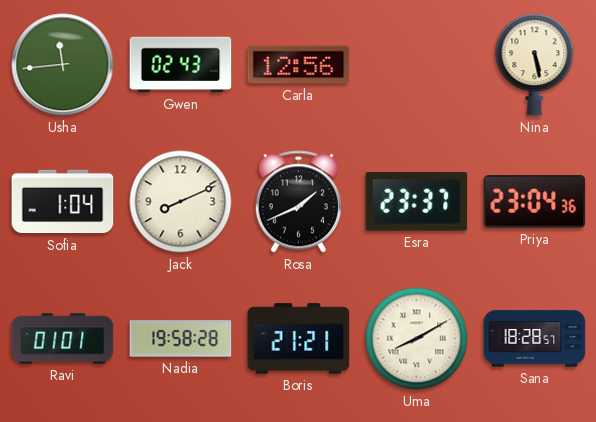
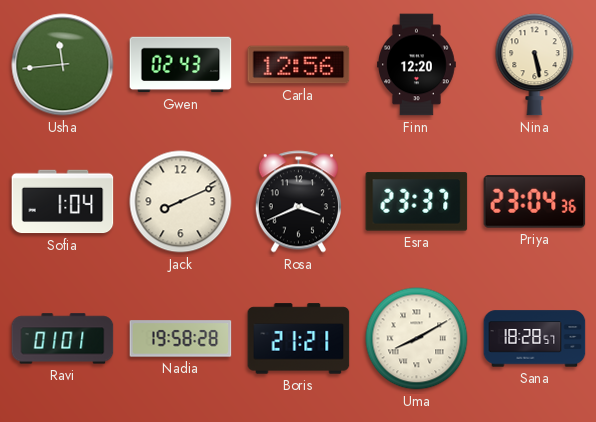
Finn: none -> 12:20
Rosa: 1:41 -> 3:41
